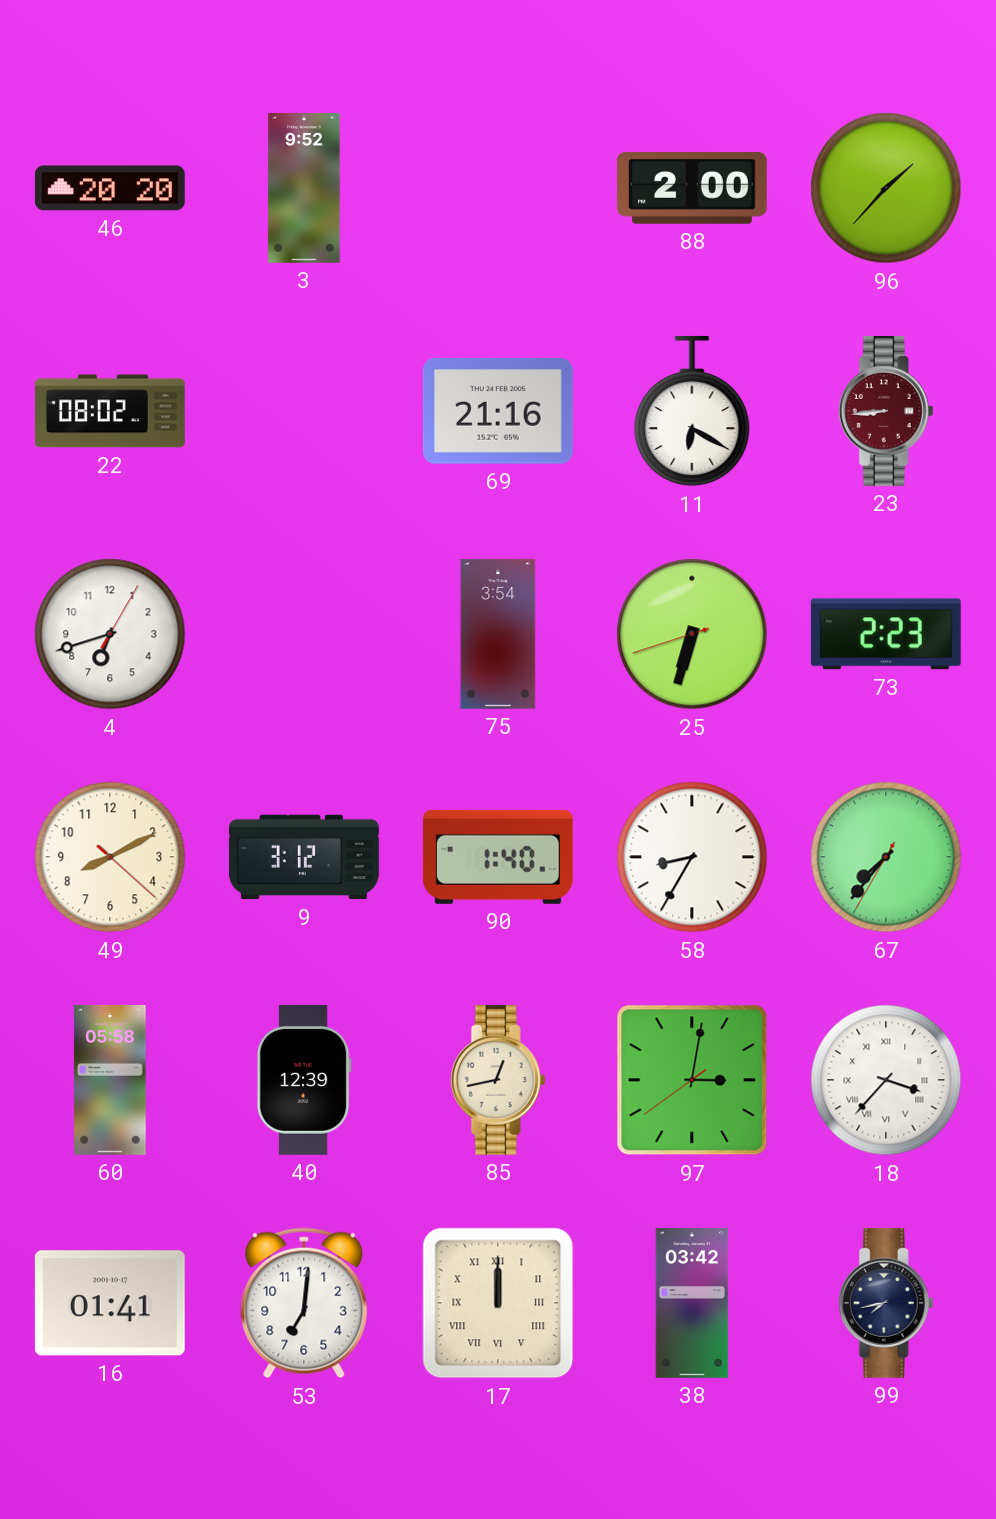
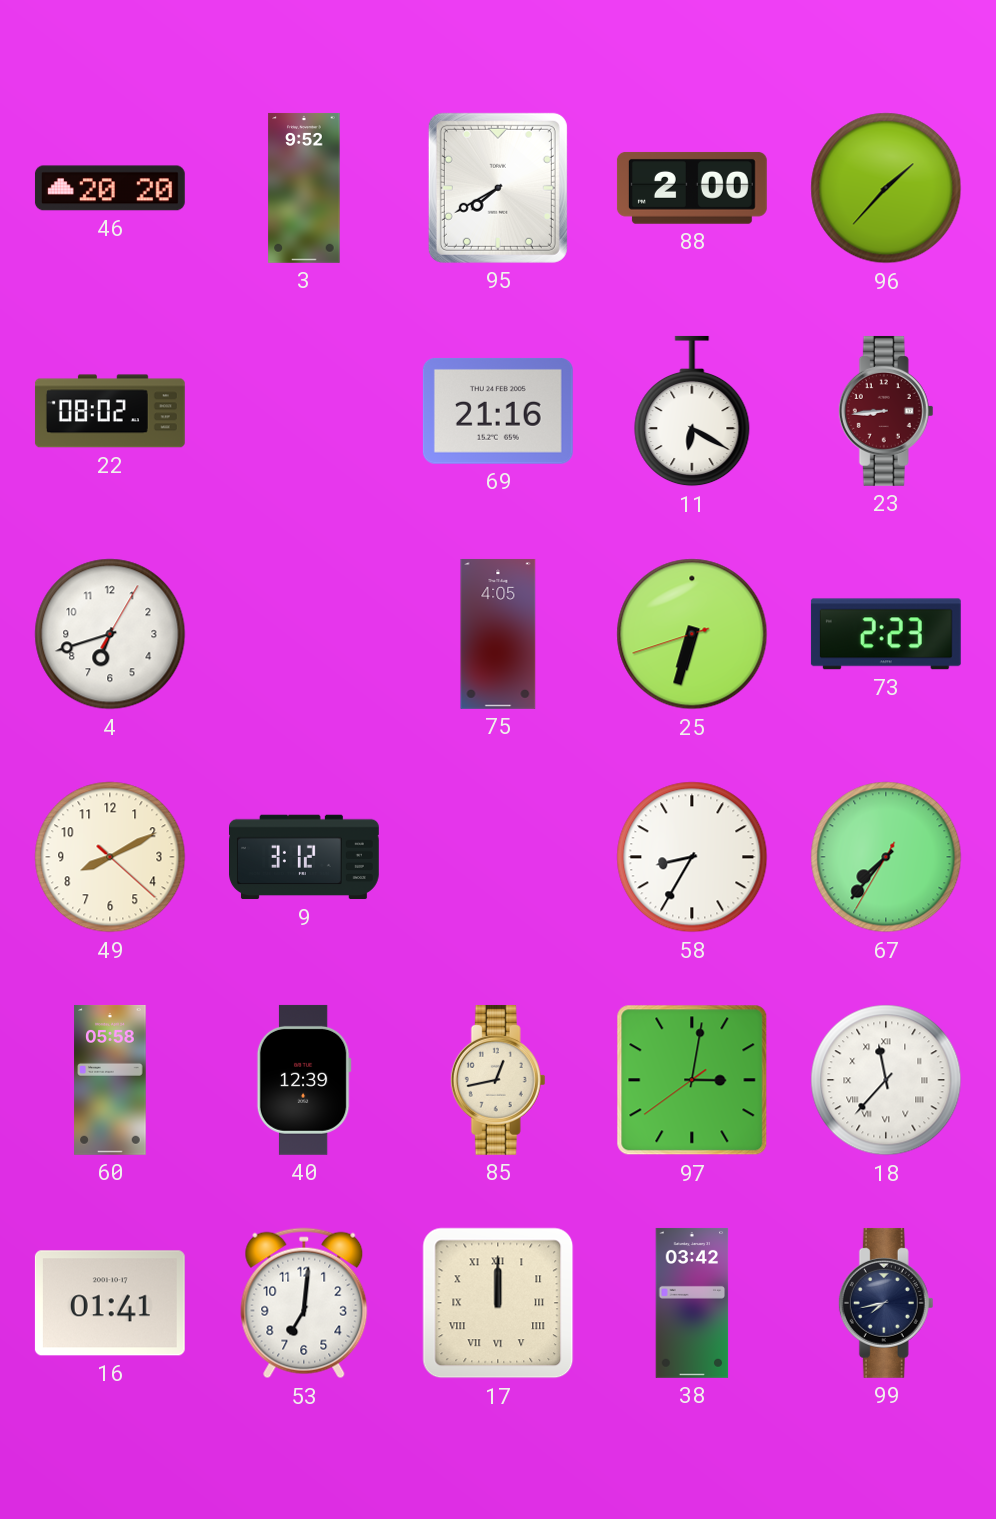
95: none -> 7:40
75: 3:54 -> 4:05
90: 1:40 -> none
18: 3:37 -> 11:37
